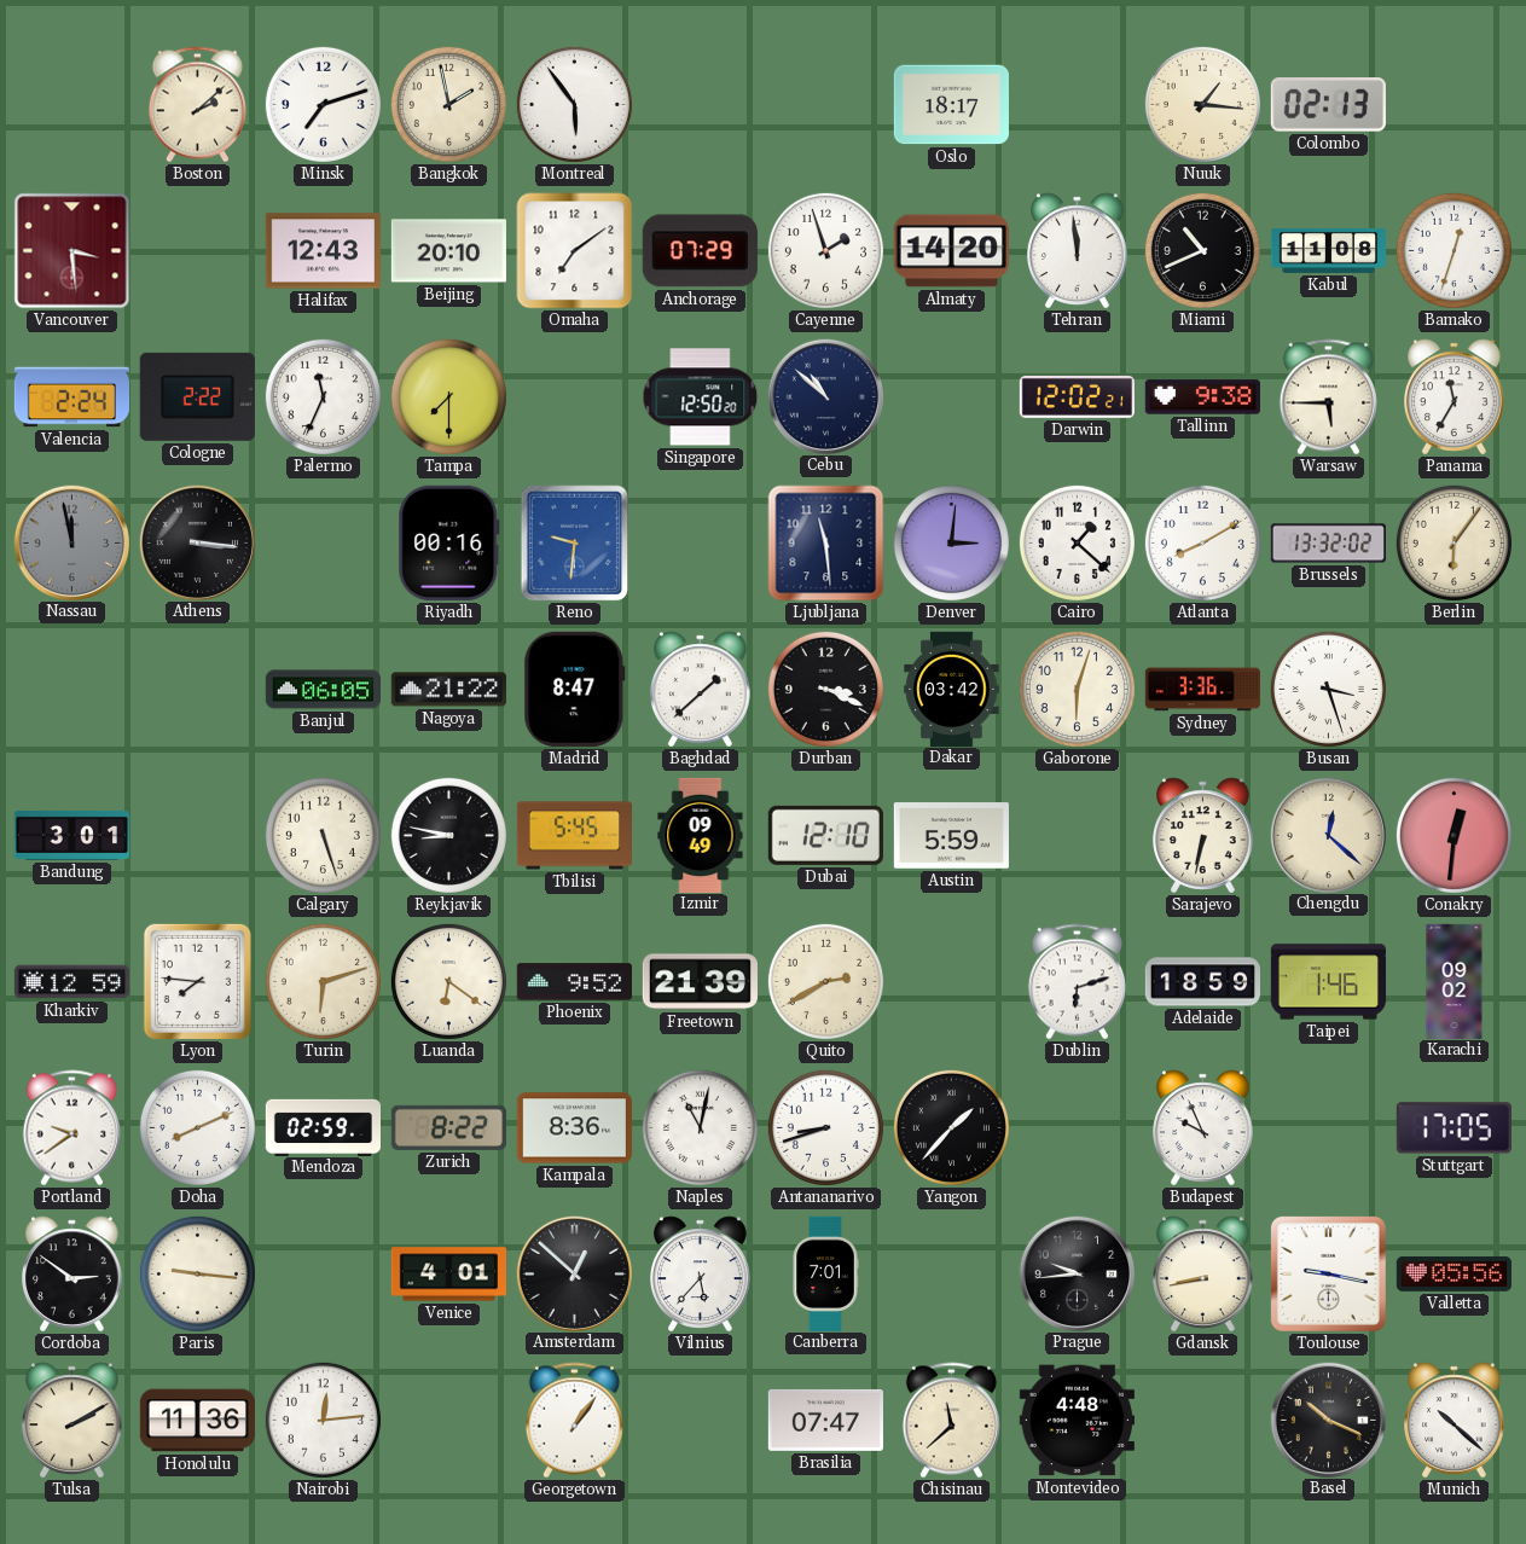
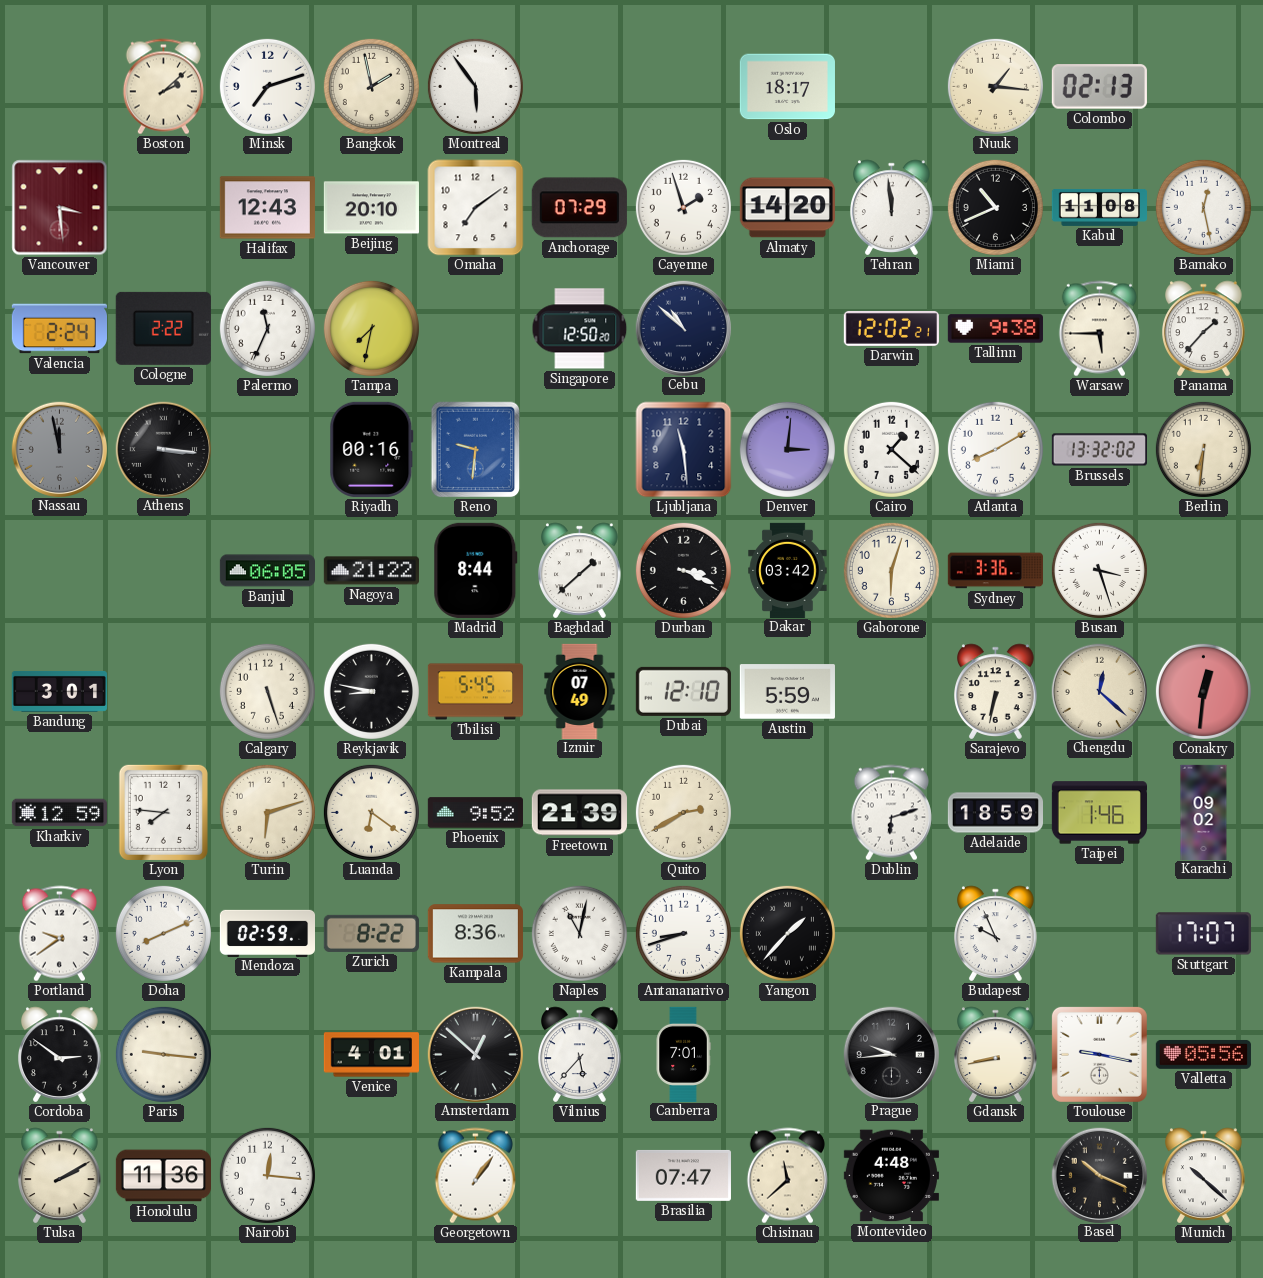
Bamako: 12:33 -> 12:28
Tampa: 7:30 -> 7:32
Panama: 11:35 -> 1:37
Berlin: 6:06 -> 6:31
Madrid: 8:47 -> 8:44
Izmir: 09:49 -> 07:49
Stuttgart: 17:05 -> 17:07
Nairobi: 12:14 -> 12:16
